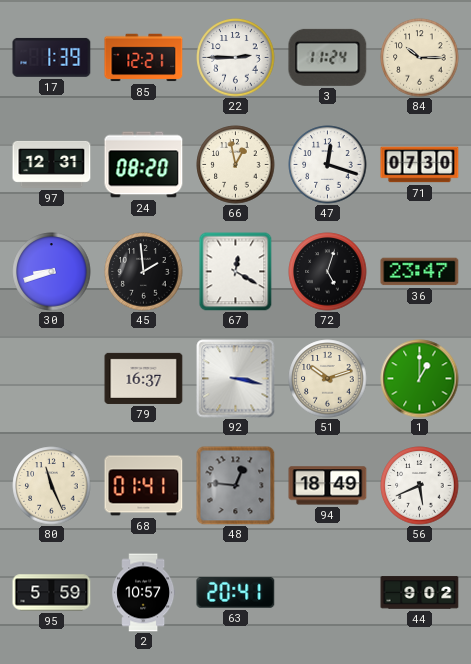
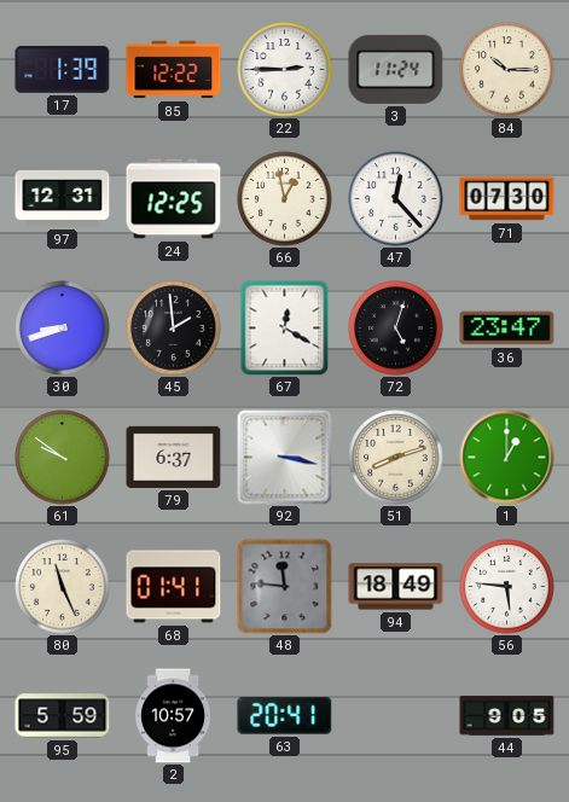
85: 12:21 -> 12:22
24: 08:20 -> 12:25
47: 12:18 -> 12:23
61: none -> 9:51
79: 16:37 -> 6:37
51: 10:12 -> 8:12
48: 12:46 -> 11:46
56: 5:41 -> 5:46
44: 9:02 -> 9:05
